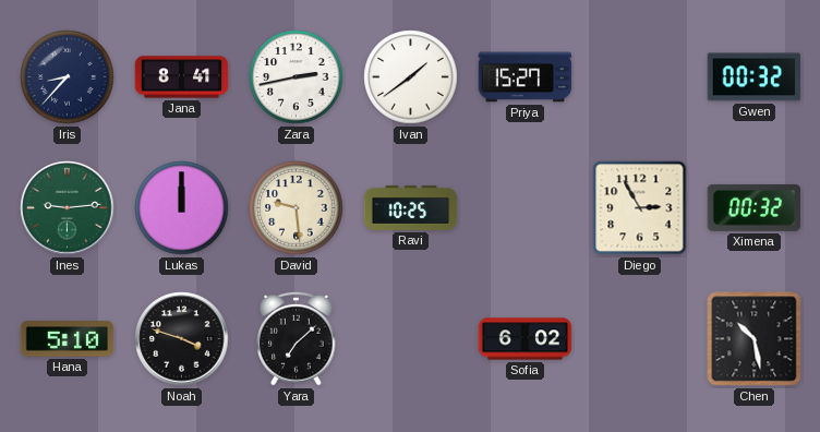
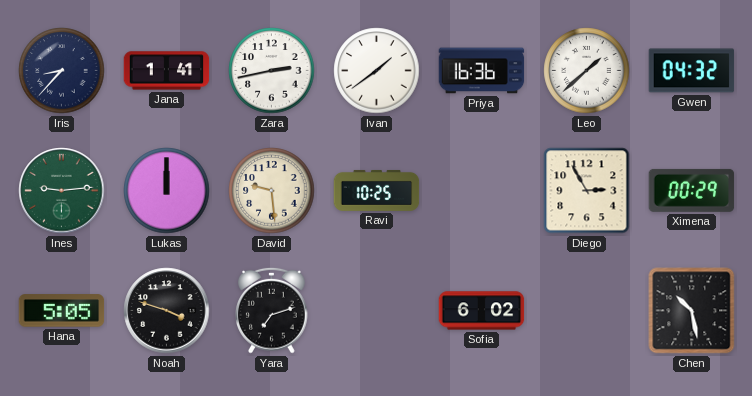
Jana: 8:41 -> 1:41
Priya: 15:27 -> 16:36
Leo: none -> 1:38
Gwen: 00:32 -> 04:32
Ximena: 00:32 -> 00:29
Hana: 5:10 -> 5:05
Yara: 7:08 -> 7:12
